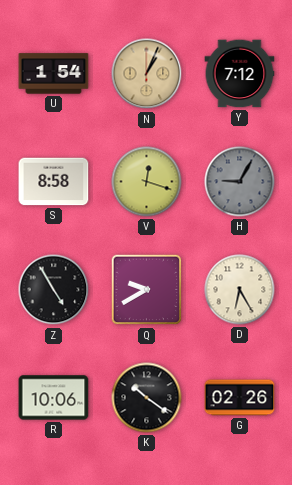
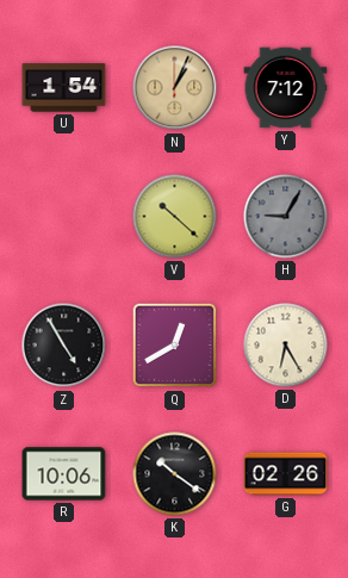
S: 8:58 -> none
V: 12:18 -> 10:22
Q: 9:40 -> 12:40
